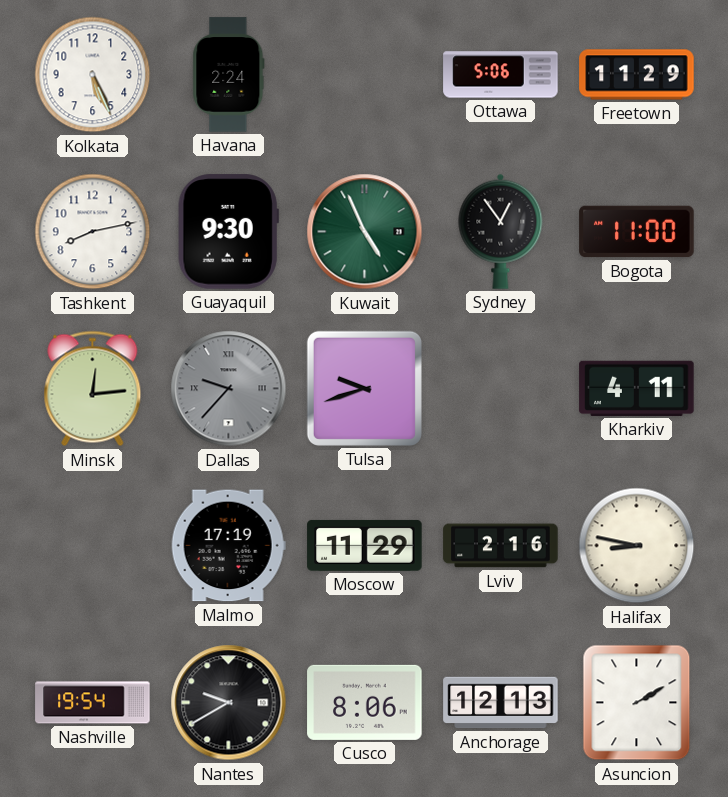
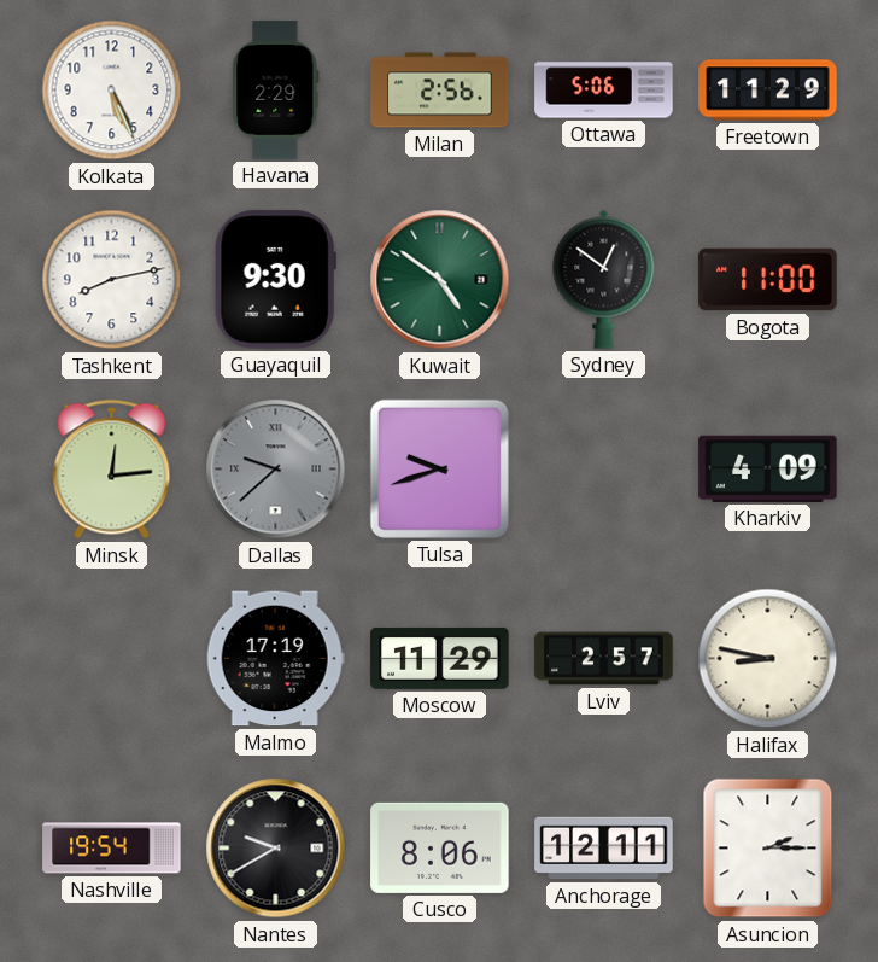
Havana: 2:24 -> 2:29
Milan: none -> 2:56
Kuwait: 4:56 -> 4:51
Sydney: 12:54 -> 12:51
Dallas: 9:37 -> 9:38
Kharkiv: 4:11 -> 4:09
Lviv: 2:16 -> 2:57
Anchorage: 12:13 -> 12:11
Asuncion: 2:10 -> 2:15
